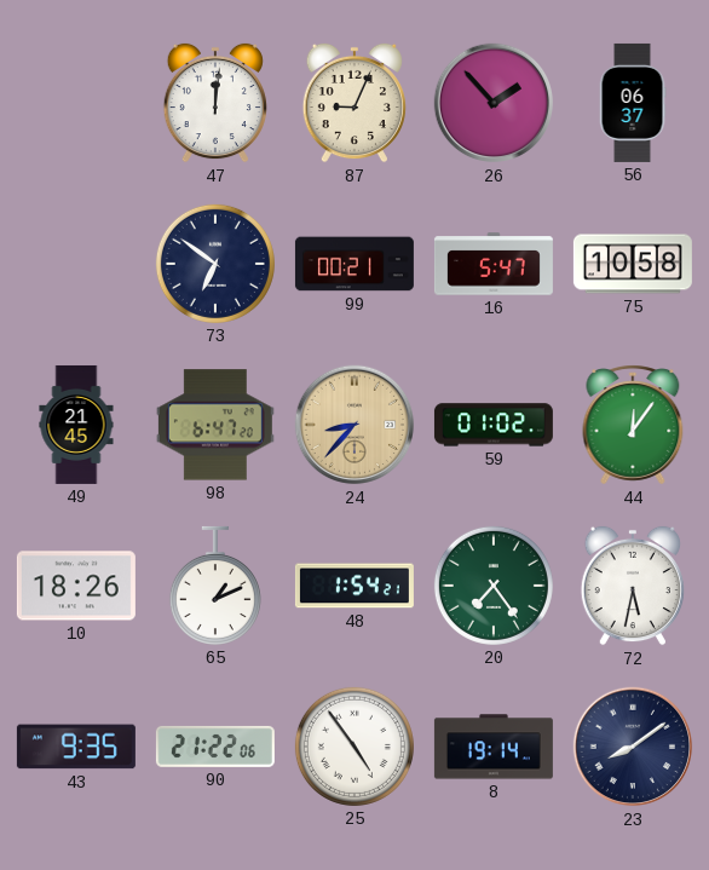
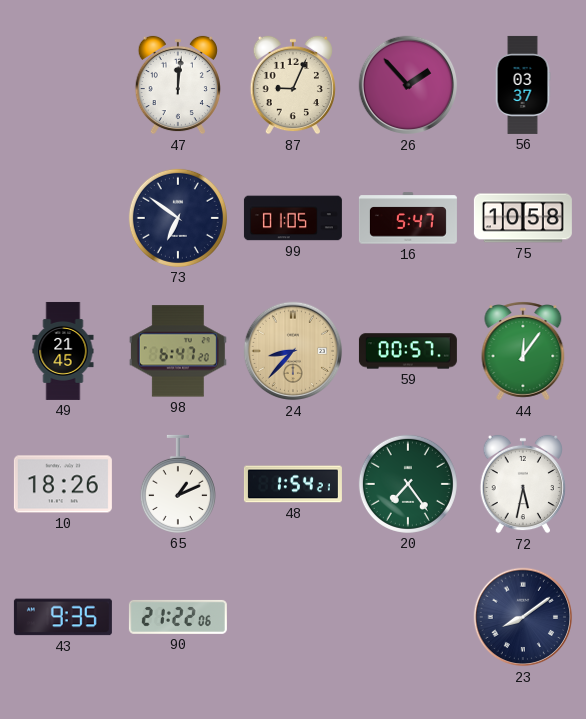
56: 06:37 -> 03:37
99: 00:21 -> 01:05
59: 01:02 -> 00:57
25: 4:54 -> none
8: 19:14 -> none
